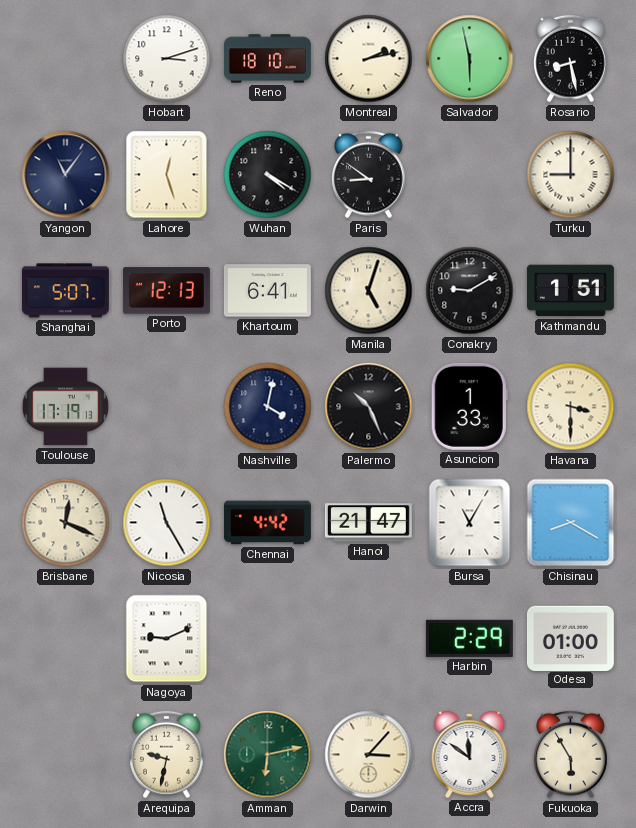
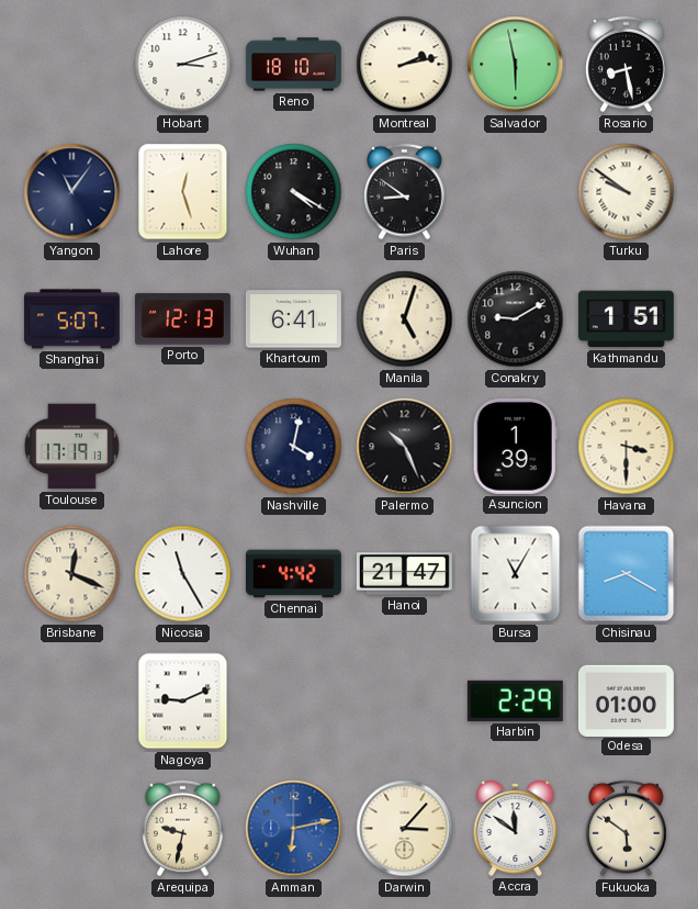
Turku: 9:00 -> 9:51
Asuncion: 1:33 -> 1:39
Amman dial: green -> blue
Fukuoka: 5:55 -> 5:51
